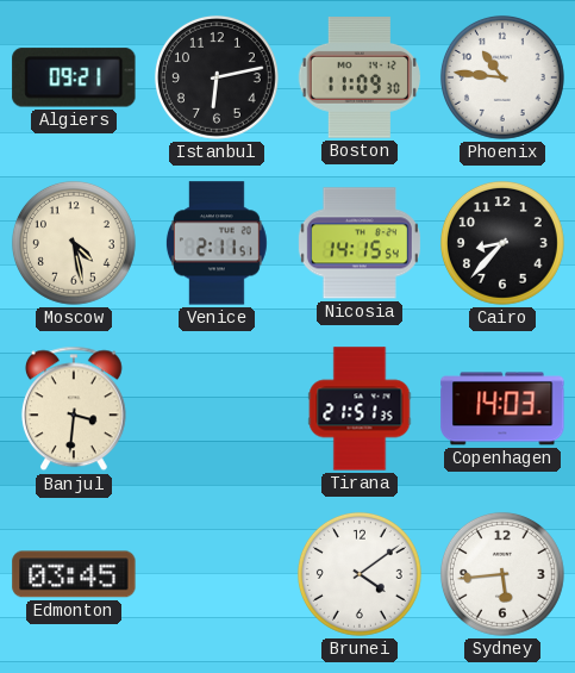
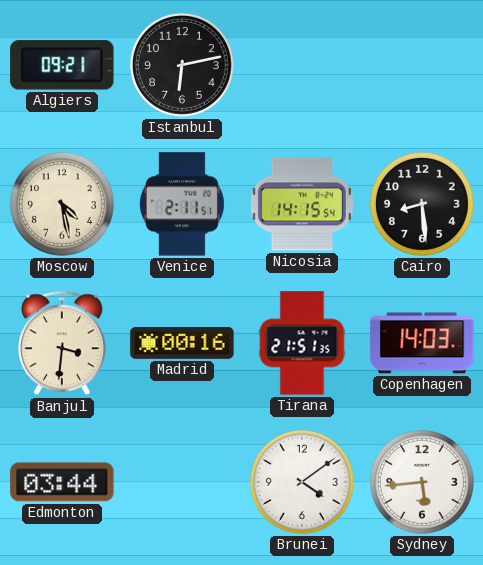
Boston: 11:09 -> none
Phoenix: 10:46 -> none
Cairo: 8:37 -> 8:29
Madrid: none -> 00:16
Edmonton: 03:45 -> 03:44
